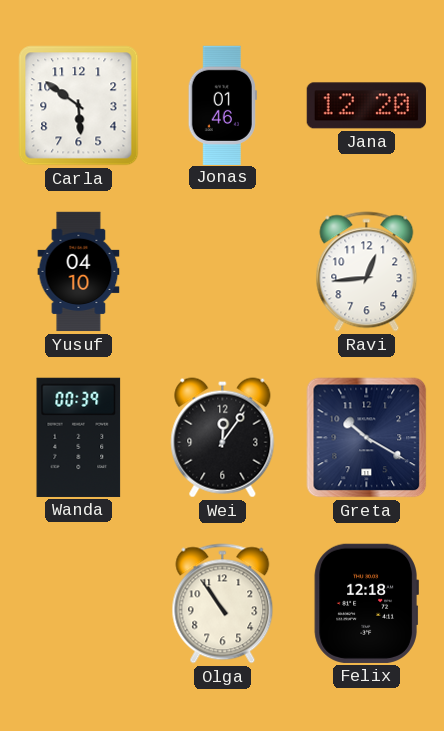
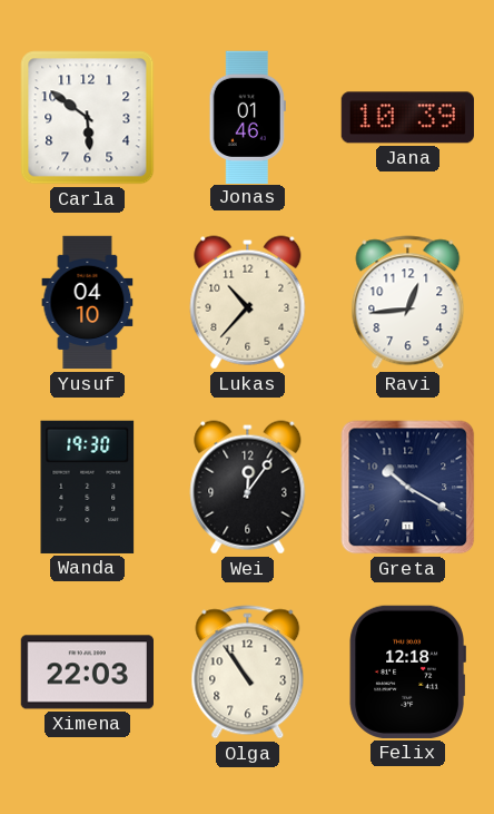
Jana: 12:20 -> 10:39
Lukas: none -> 10:37
Wanda: 00:39 -> 19:30
Ximena: none -> 22:03
